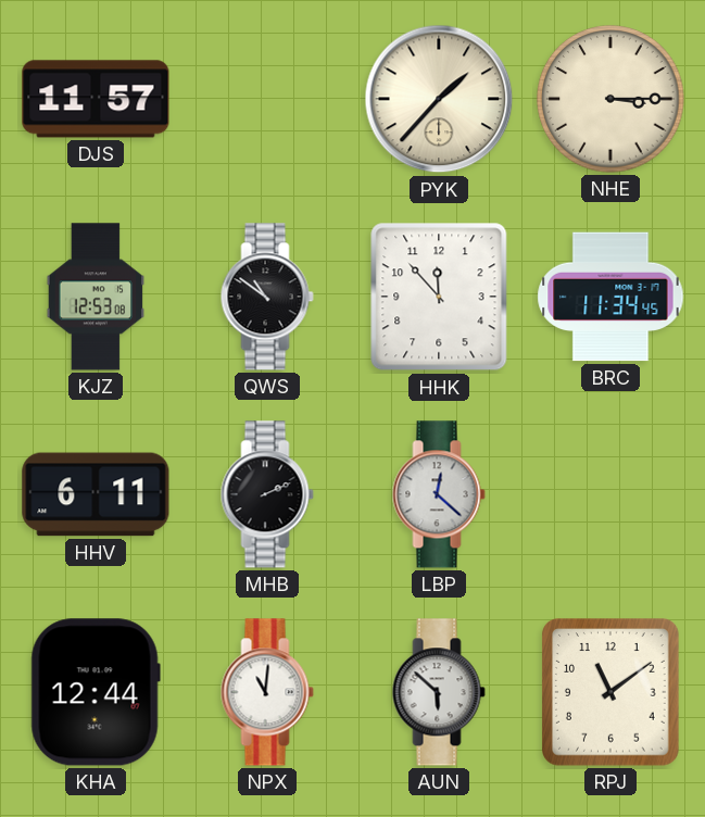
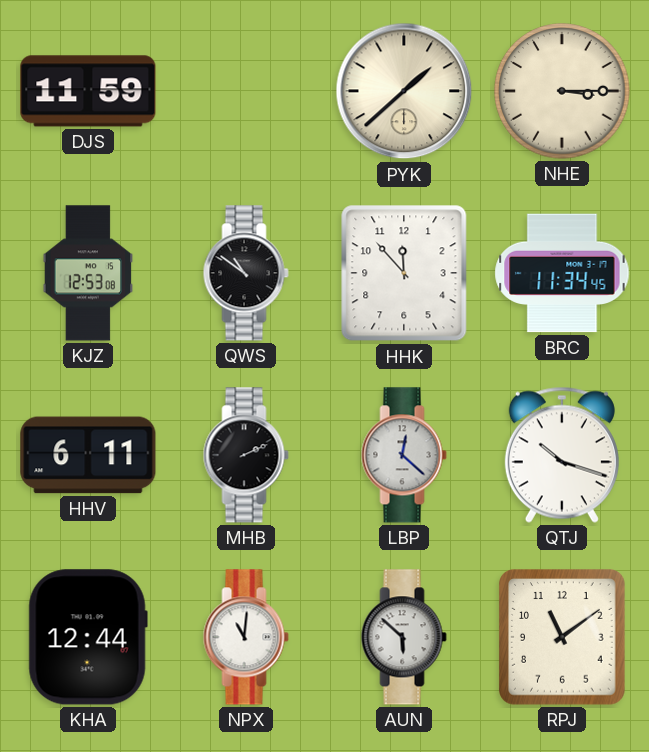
DJS: 11:57 -> 11:59
PYK: 1:37 -> 1:38
QTJ: none -> 10:18
